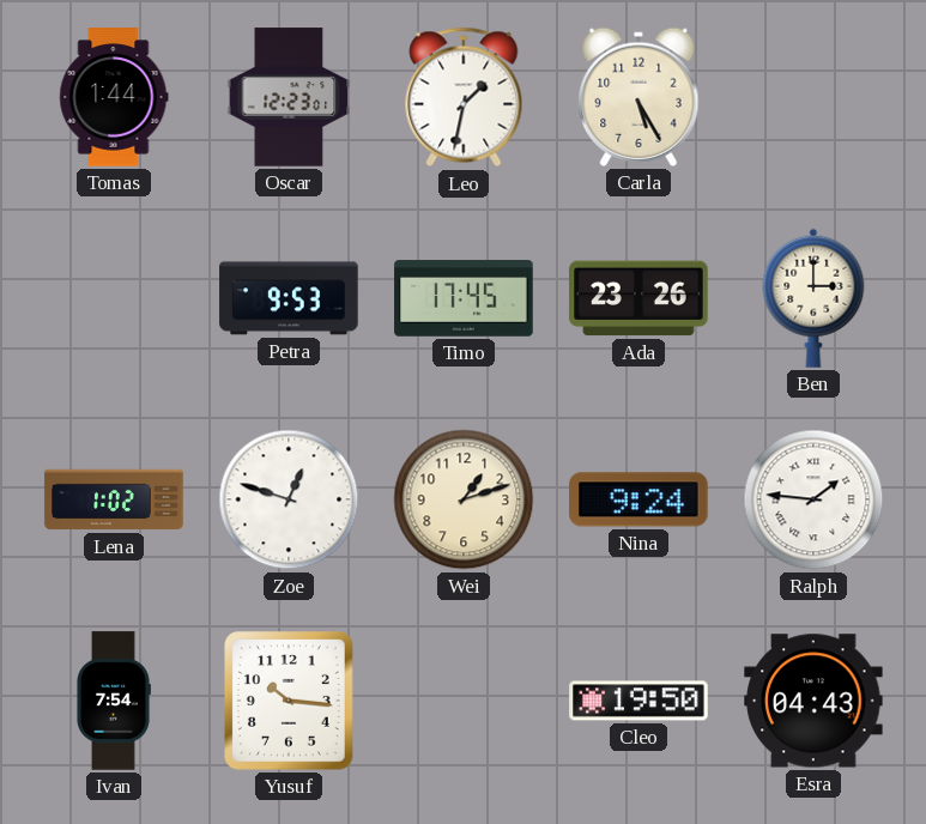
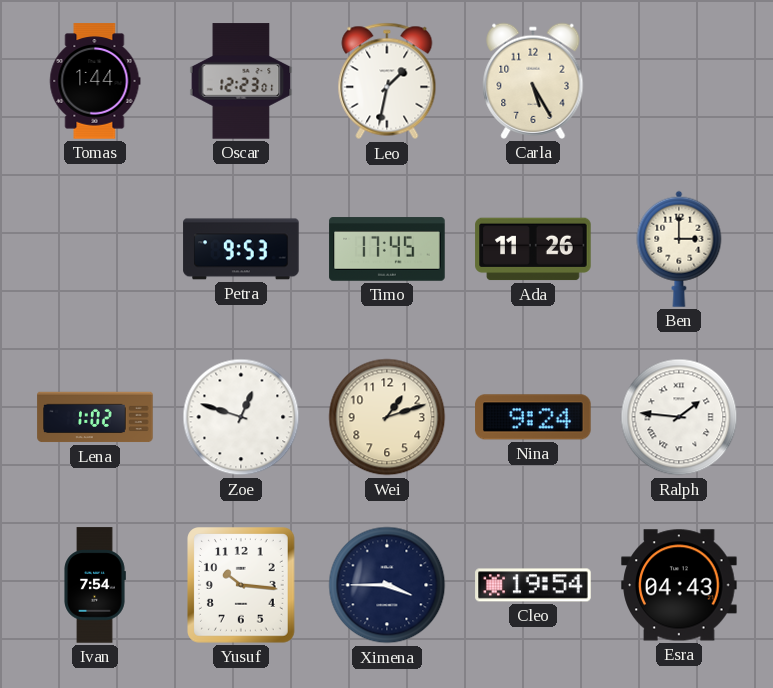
Ada: 23:26 -> 11:26
Ximena: none -> 3:45
Cleo: 19:50 -> 19:54
